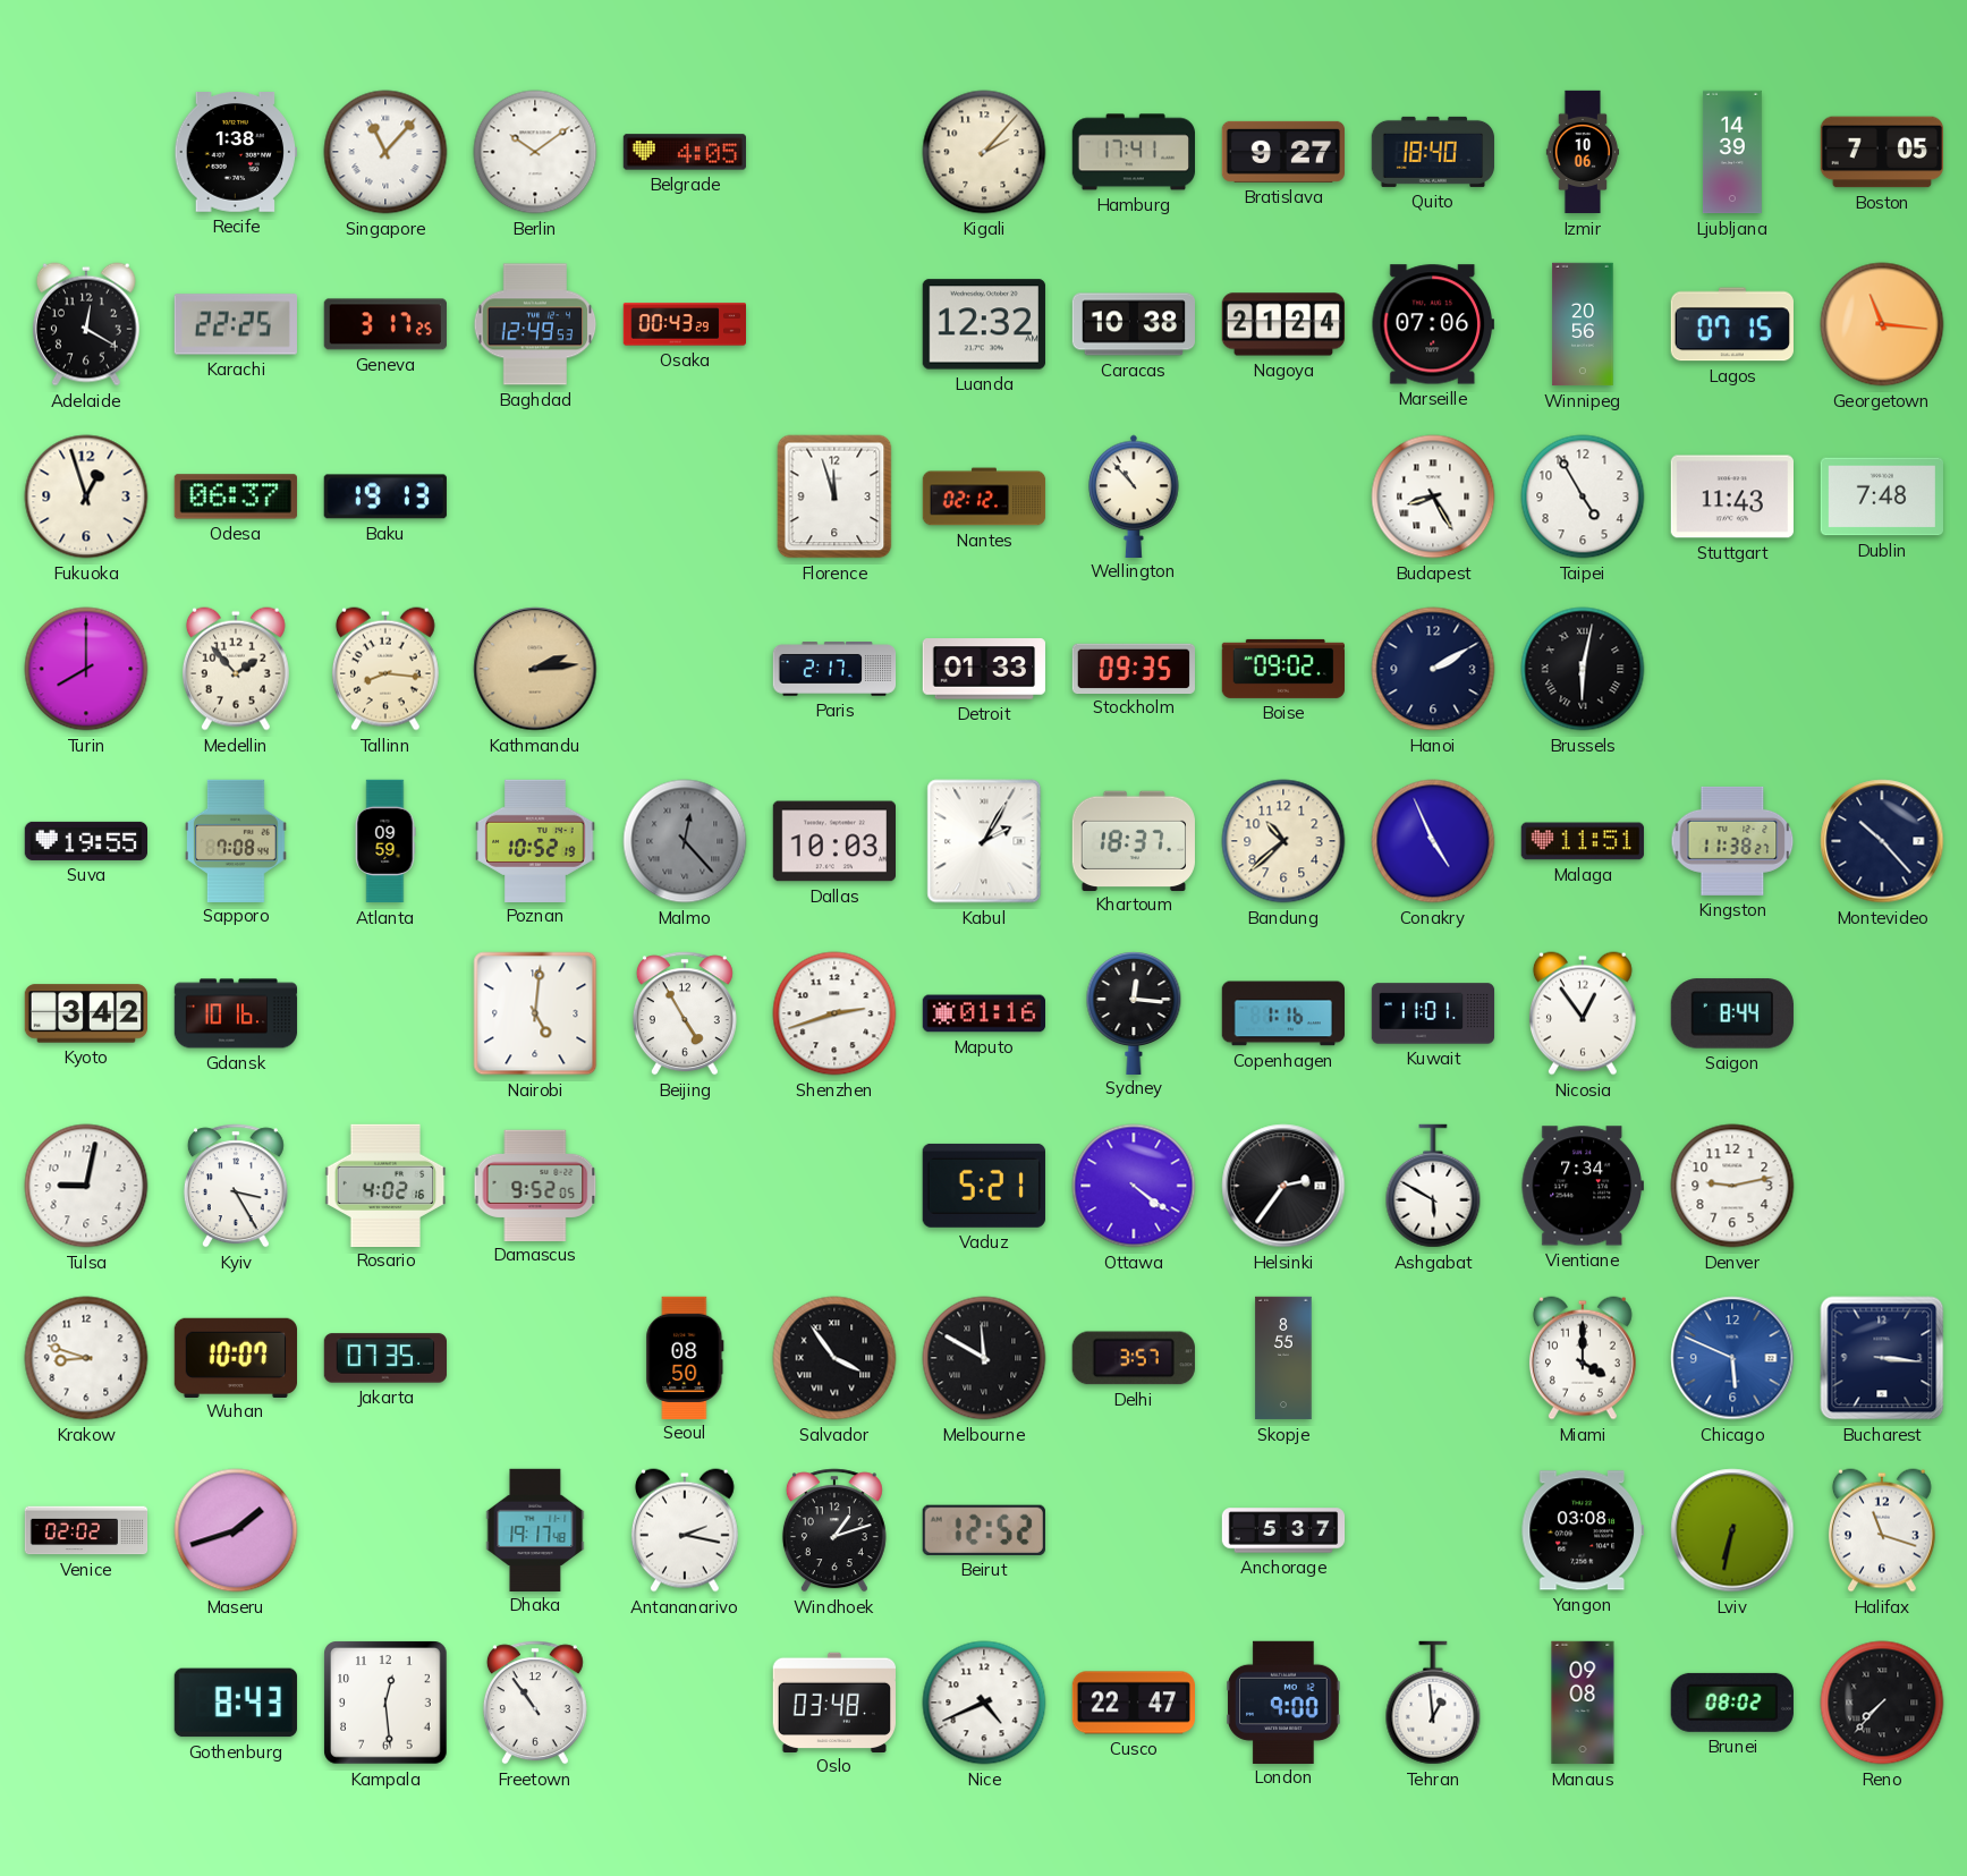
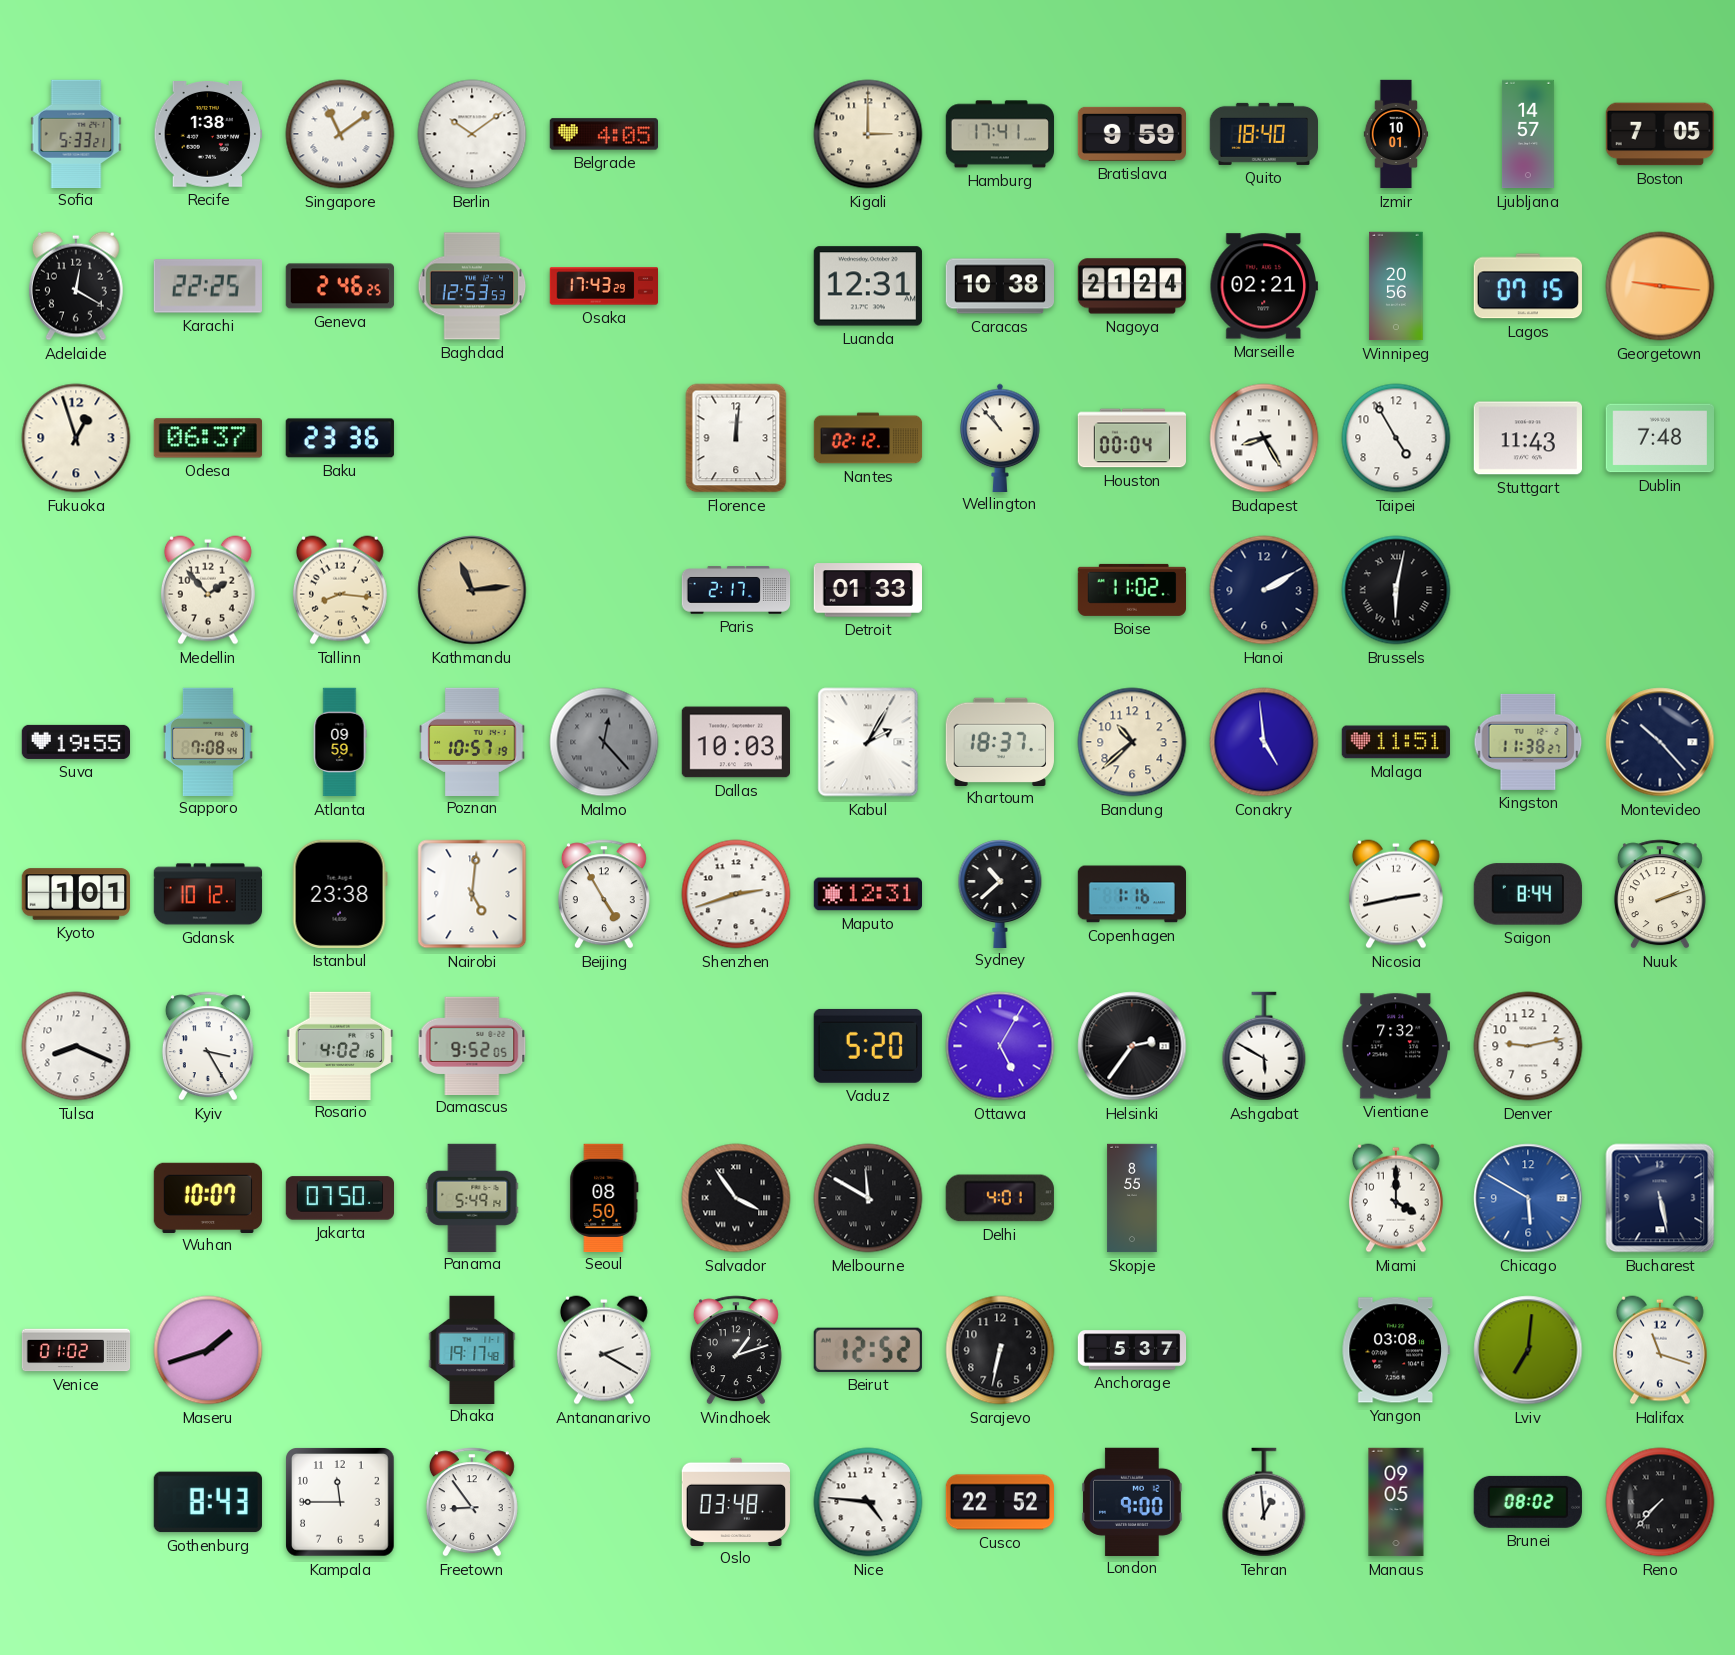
Sofia: none -> 5:33
Singapore: 11:07 -> 11:09
Kigali: 2:07 -> 3:00
Bratislava: 9:27 -> 9:59
Izmir: 10:06 -> 10:01
Ljubljana: 14:39 -> 14:57
Geneva: 3:17 -> 2:46
Baghdad: 12:49 -> 12:53
Osaka: 00:43 -> 17:43
Luanda: 12:32 -> 12:31
Marseille: 07:06 -> 02:21
Georgetown: 11:16 -> 9:16
Baku: 19:13 -> 23:36
Florence: 11:57 -> 12:01
Houston: none -> 00:04
Turin: 8:00 -> none
Kathmandu: 2:14 -> 11:14
Stockholm: 09:35 -> none
Boise: 09:02 -> 11:02
Poznan: 10:52 -> 10:57
Conakry: 4:56 -> 4:59
Kyoto: 3:42 -> 1:01
Gdansk: 10:16 -> 10:12
Istanbul: none -> 23:38
Maputo: 01:16 -> 12:31
Sydney: 12:16 -> 10:38
Kuwait: 11:01 -> none
Nicosia: 12:54 -> 2:43
Nuuk: none -> 2:12
Tulsa: 9:02 -> 8:19
Vaduz: 5:21 -> 5:20
Ottawa: 4:21 -> 5:05
Vientiane: 7:34 -> 7:32
Krakow: 8:48 -> none
Jakarta: 07:35 -> 07:50
Panama: none -> 5:49
Delhi: 3:57 -> 4:01
Chicago: 5:49 -> 5:50
Bucharest: 3:16 -> 5:28
Venice: 02:02 -> 01:02
Antananarivo: 2:17 -> 2:20
Sarajevo: none -> 6:32
Lviv: 6:32 -> 7:01
Kampala: 12:29 -> 11:45
Freetown: 10:54 -> 8:54
Nice: 4:41 -> 4:46
Cusco: 22:47 -> 22:52
Manaus: 09:08 -> 09:05
